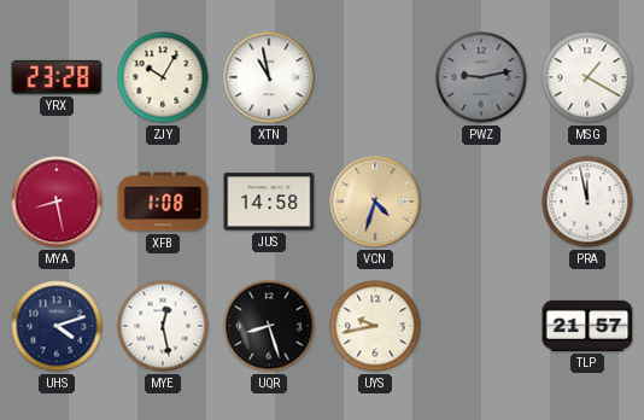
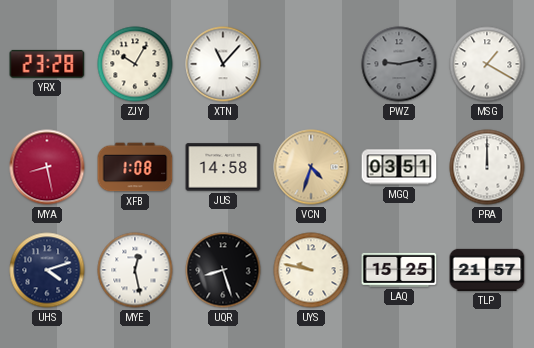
XTN: 10:58 -> 11:07
MGQ: none -> 03:51
PRA: 11:58 -> 12:00
UYS: 9:43 -> 9:47
LAQ: none -> 15:25
